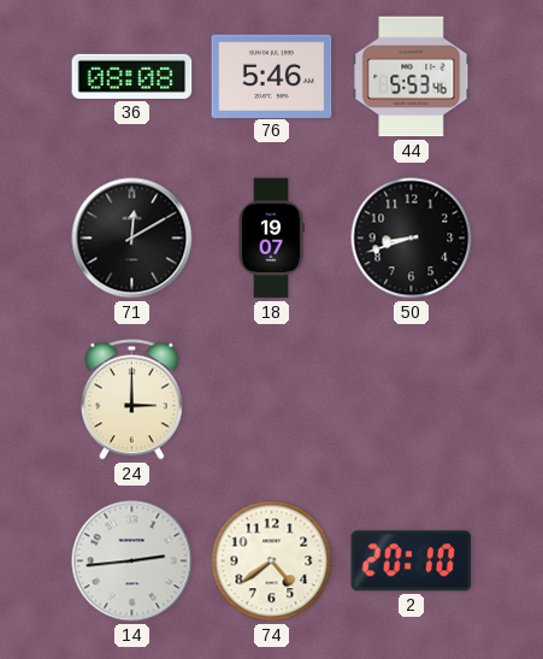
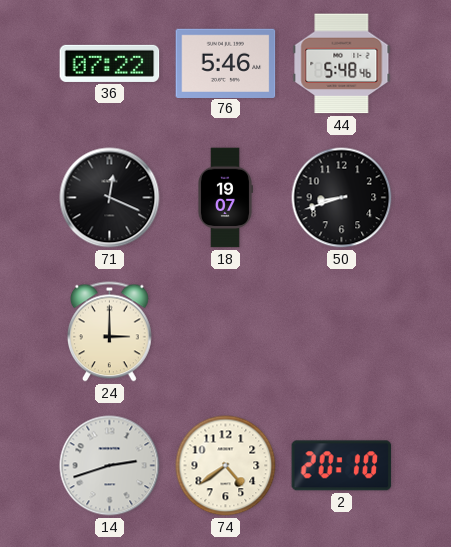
36: 08:08 -> 07:22
44: 5:53 -> 5:48
71: 12:10 -> 12:19
14: 2:44 -> 2:42
